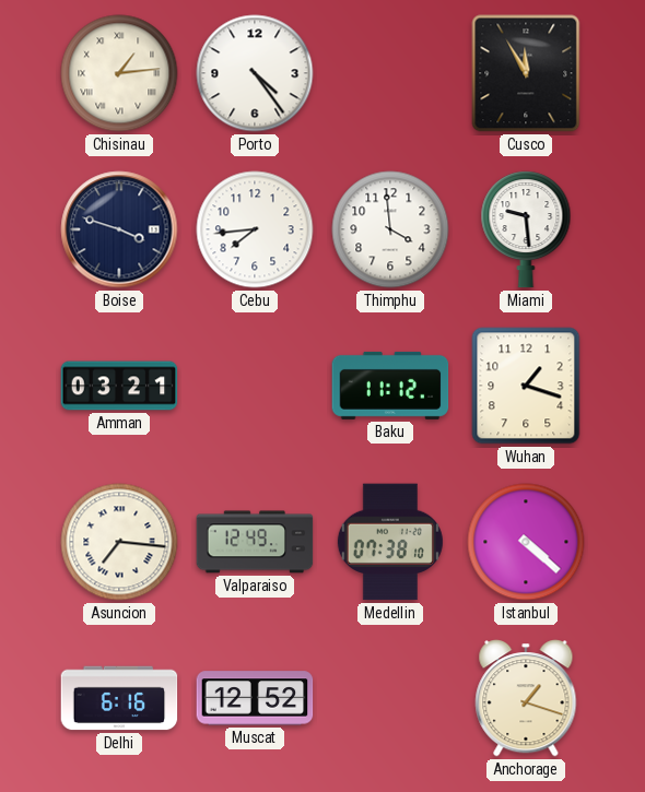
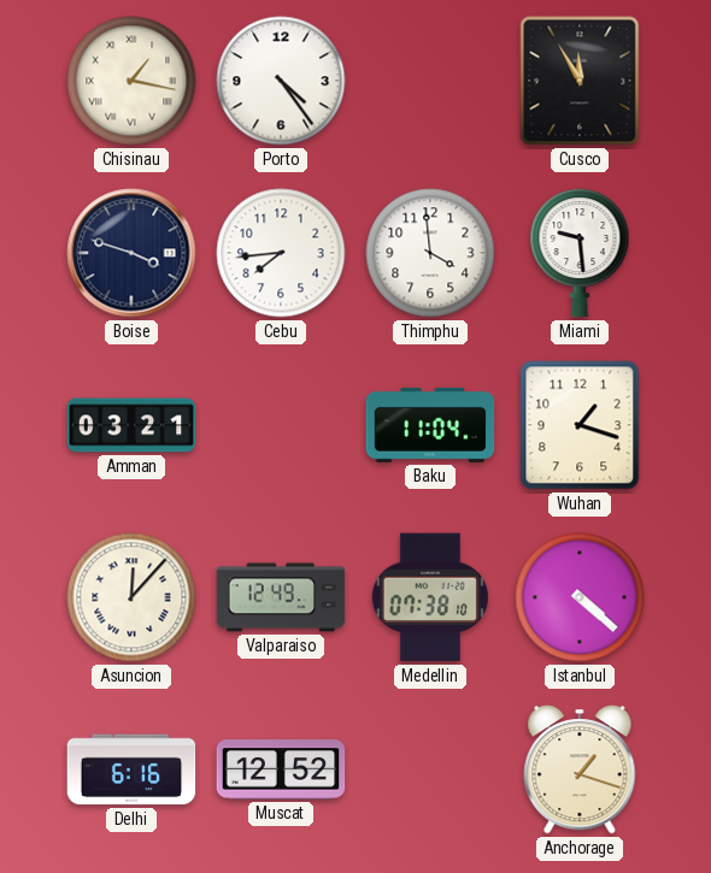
Chisinau: 1:14 -> 1:17
Baku: 11:12 -> 11:04
Asuncion: 7:16 -> 12:07
